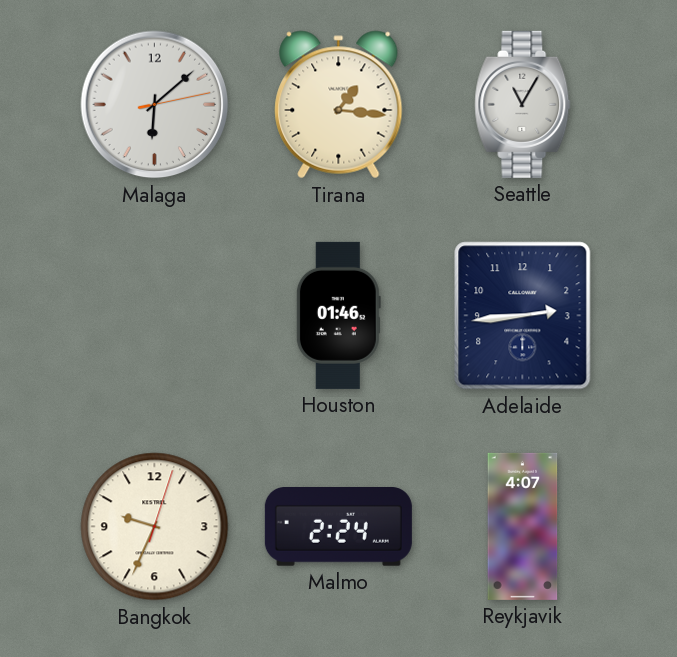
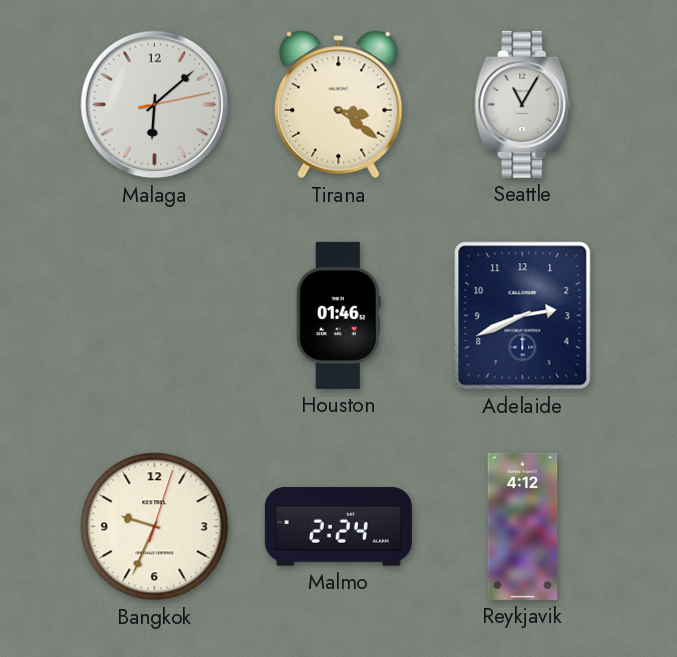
Tirana: 1:16 -> 3:21
Adelaide: 2:44 -> 2:41
Reykjavik: 4:07 -> 4:12
